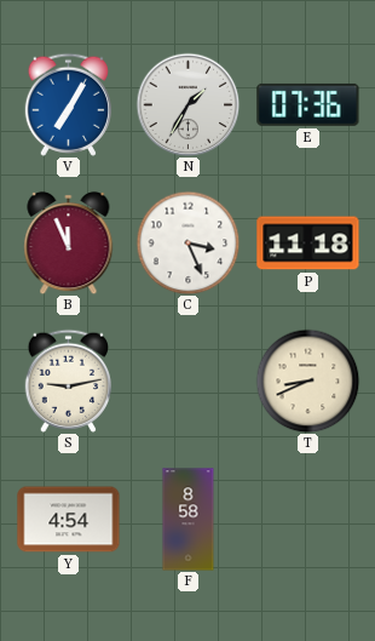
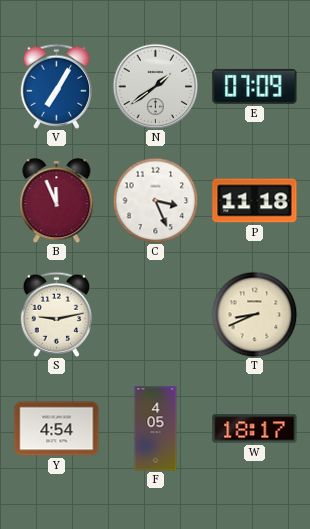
N: 1:35 -> 1:39
E: 07:36 -> 07:09
F: 8:58 -> 4:05
W: none -> 18:17
